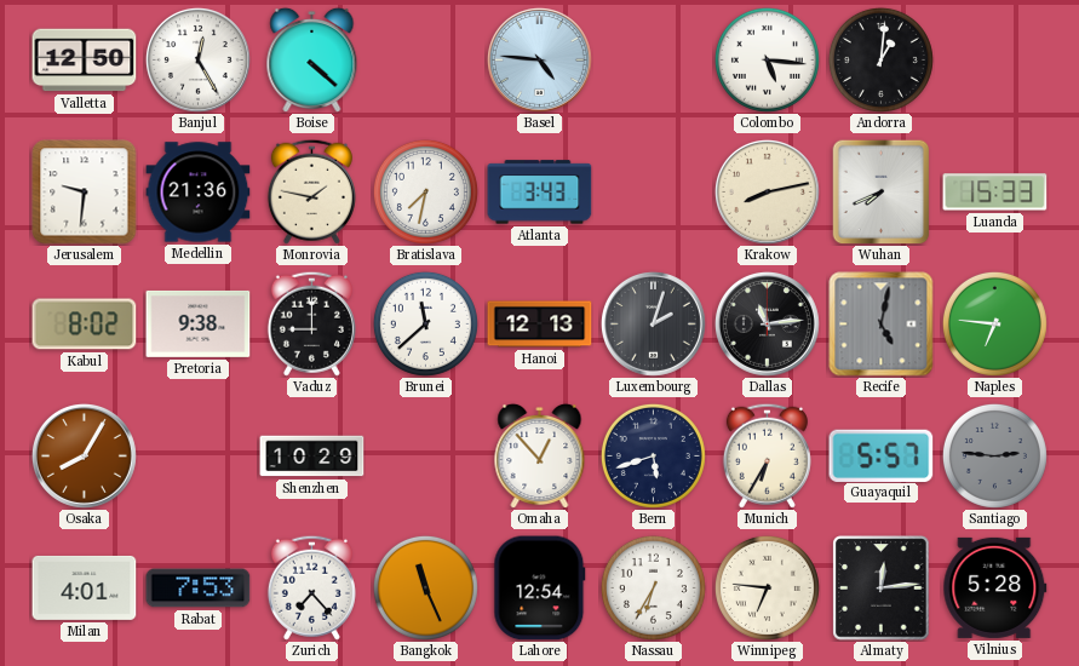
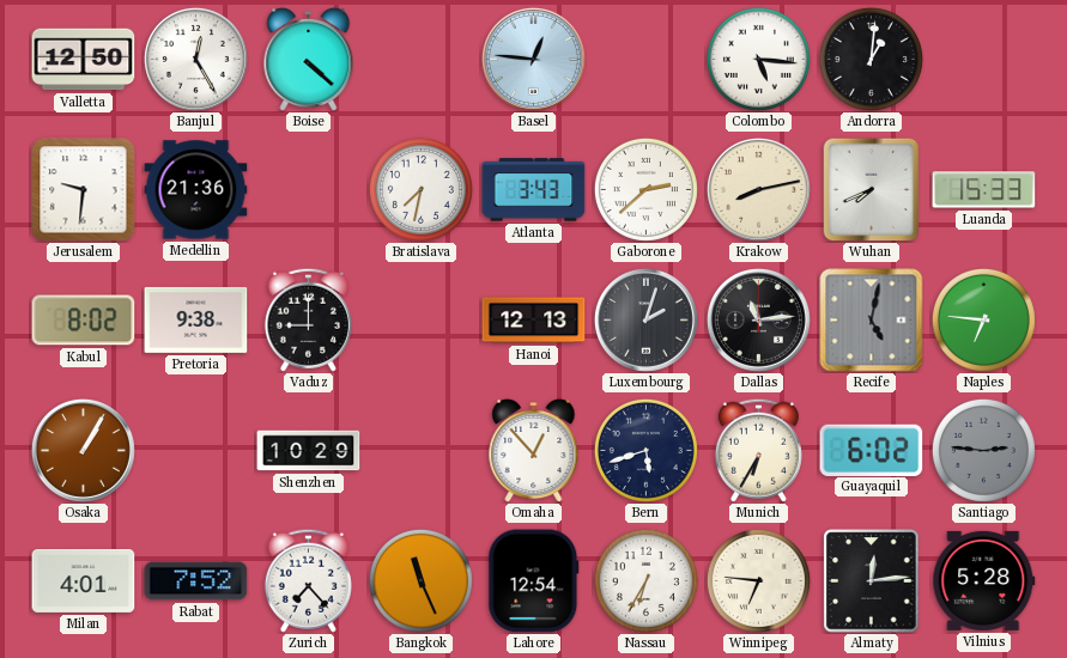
Basel: 4:46 -> 12:46
Monrovia: 1:47 -> none
Gaborone: none -> 2:38
Brunei: 11:38 -> none
Osaka: 8:05 -> 1:05
Guayaquil: 5:57 -> 6:02
Rabat: 7:53 -> 7:52
